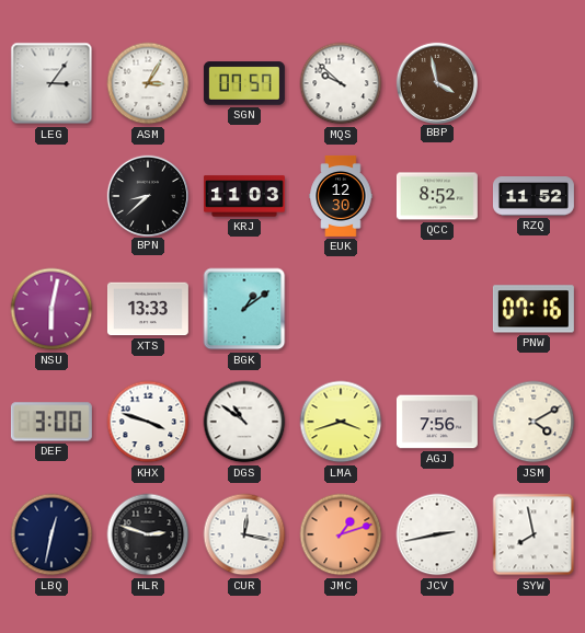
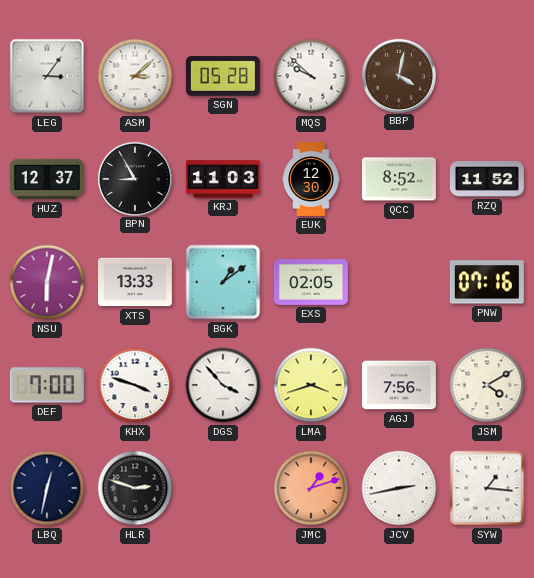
ASM: 3:05 -> 3:08
SGN: 07:57 -> 05:28
BBP: 3:58 -> 4:02
HUZ: none -> 12:37
BPN: 8:38 -> 8:55
EXS: none -> 02:05
DEF: 3:00 -> 7:00
DGS: 10:51 -> 3:53
CUR: 12:17 -> none
SYW: 7:58 -> 1:16
